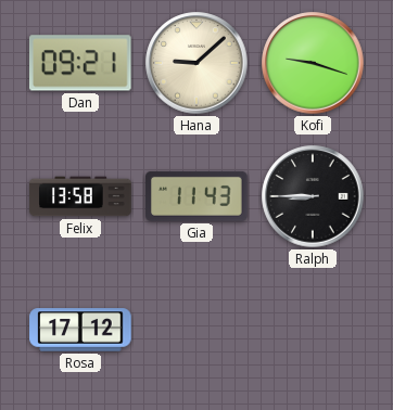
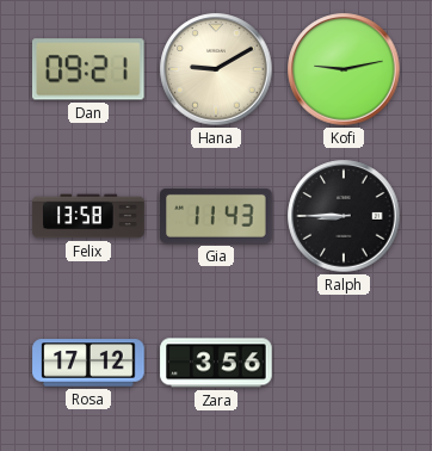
Hana: 9:08 -> 9:10
Kofi: 9:18 -> 9:13
Zara: none -> 3:56
